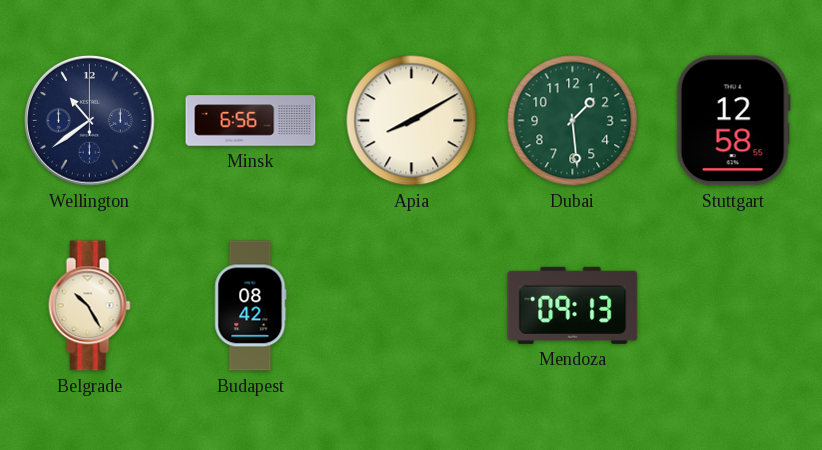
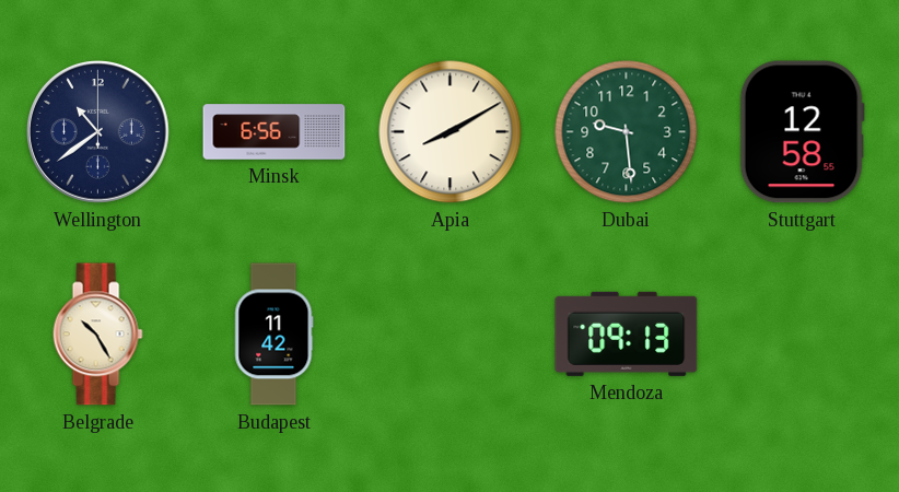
Dubai: 1:29 -> 9:29
Budapest: 08:42 -> 11:42
